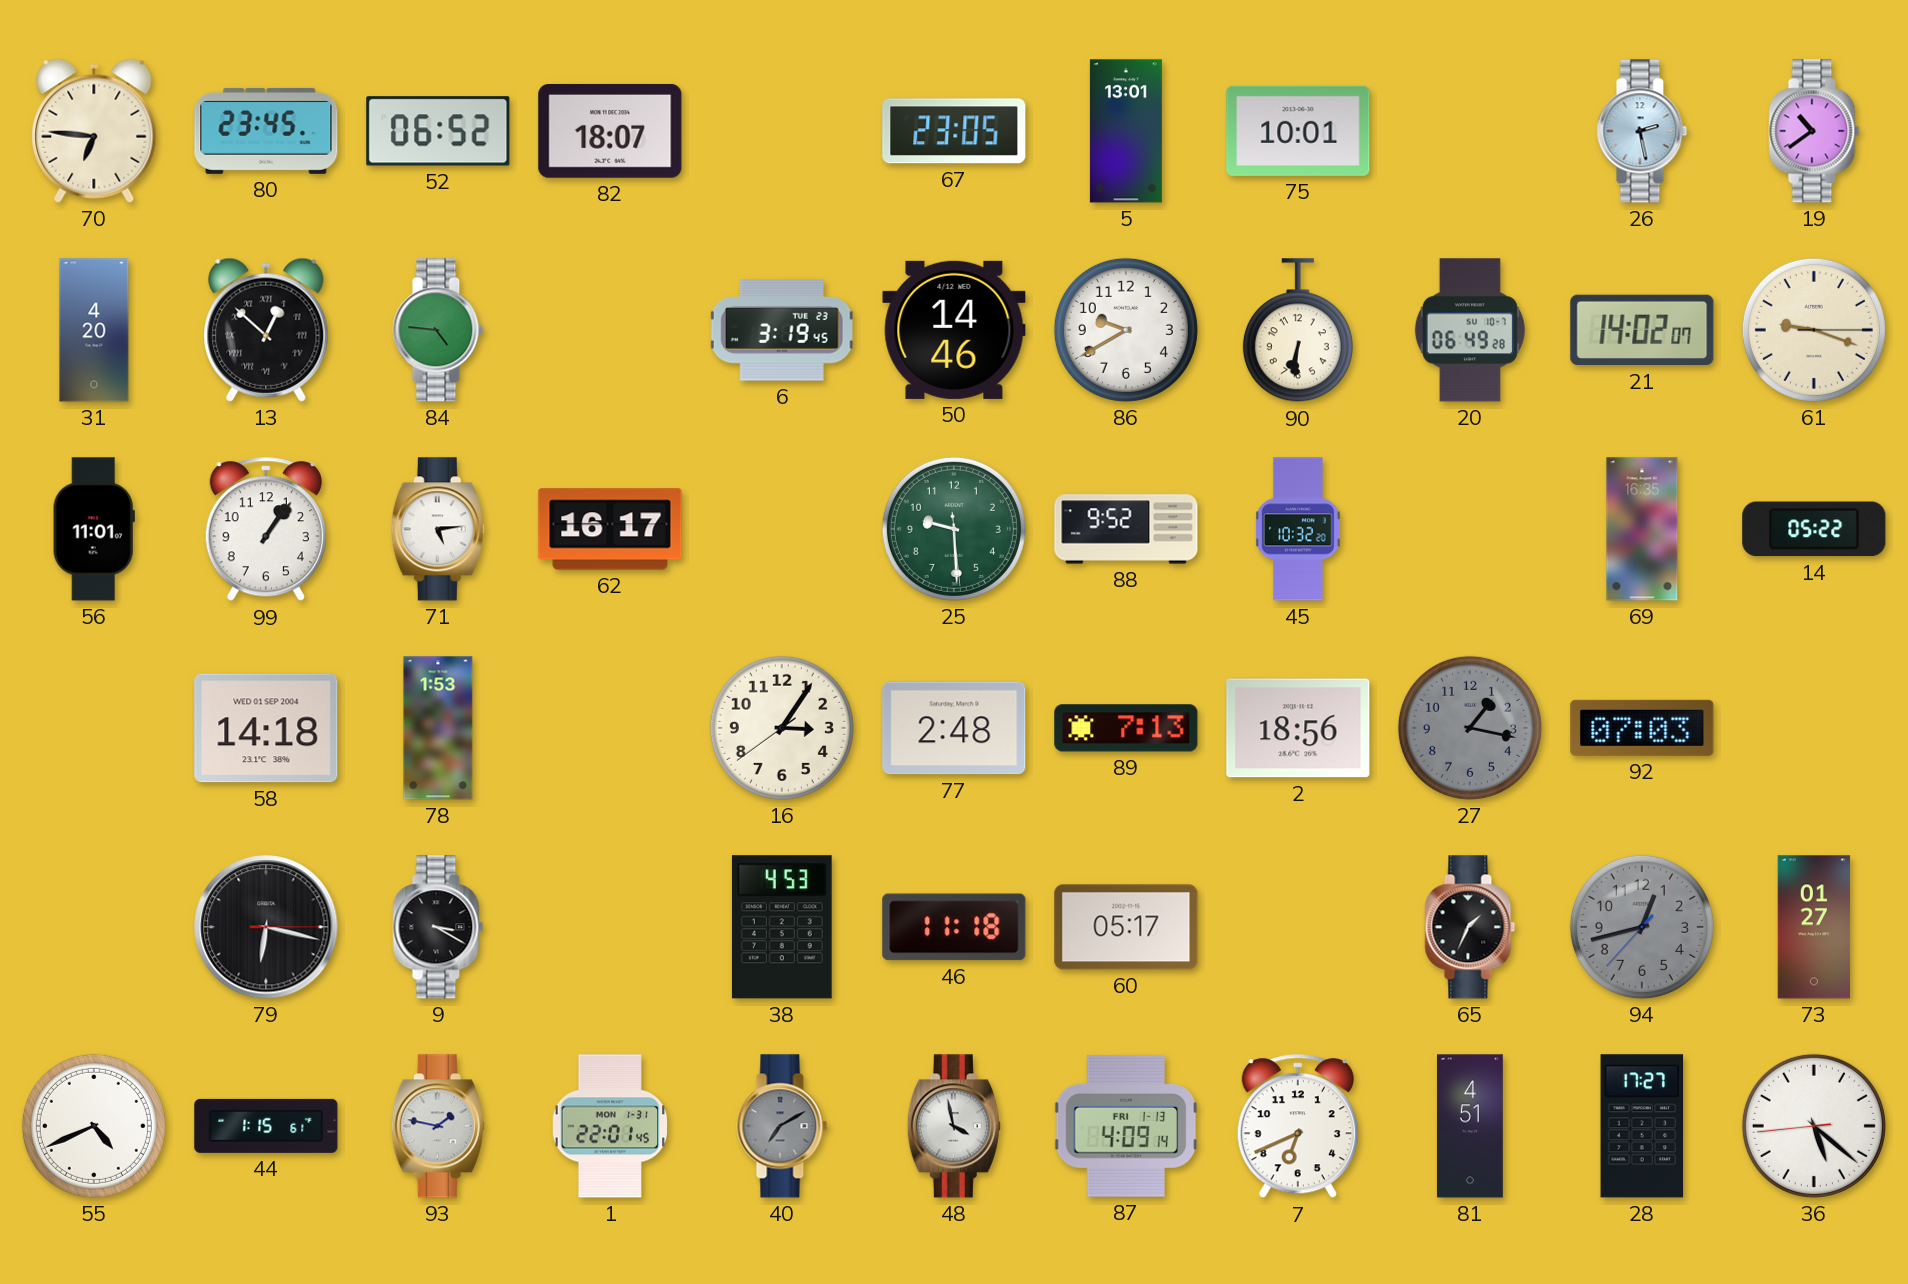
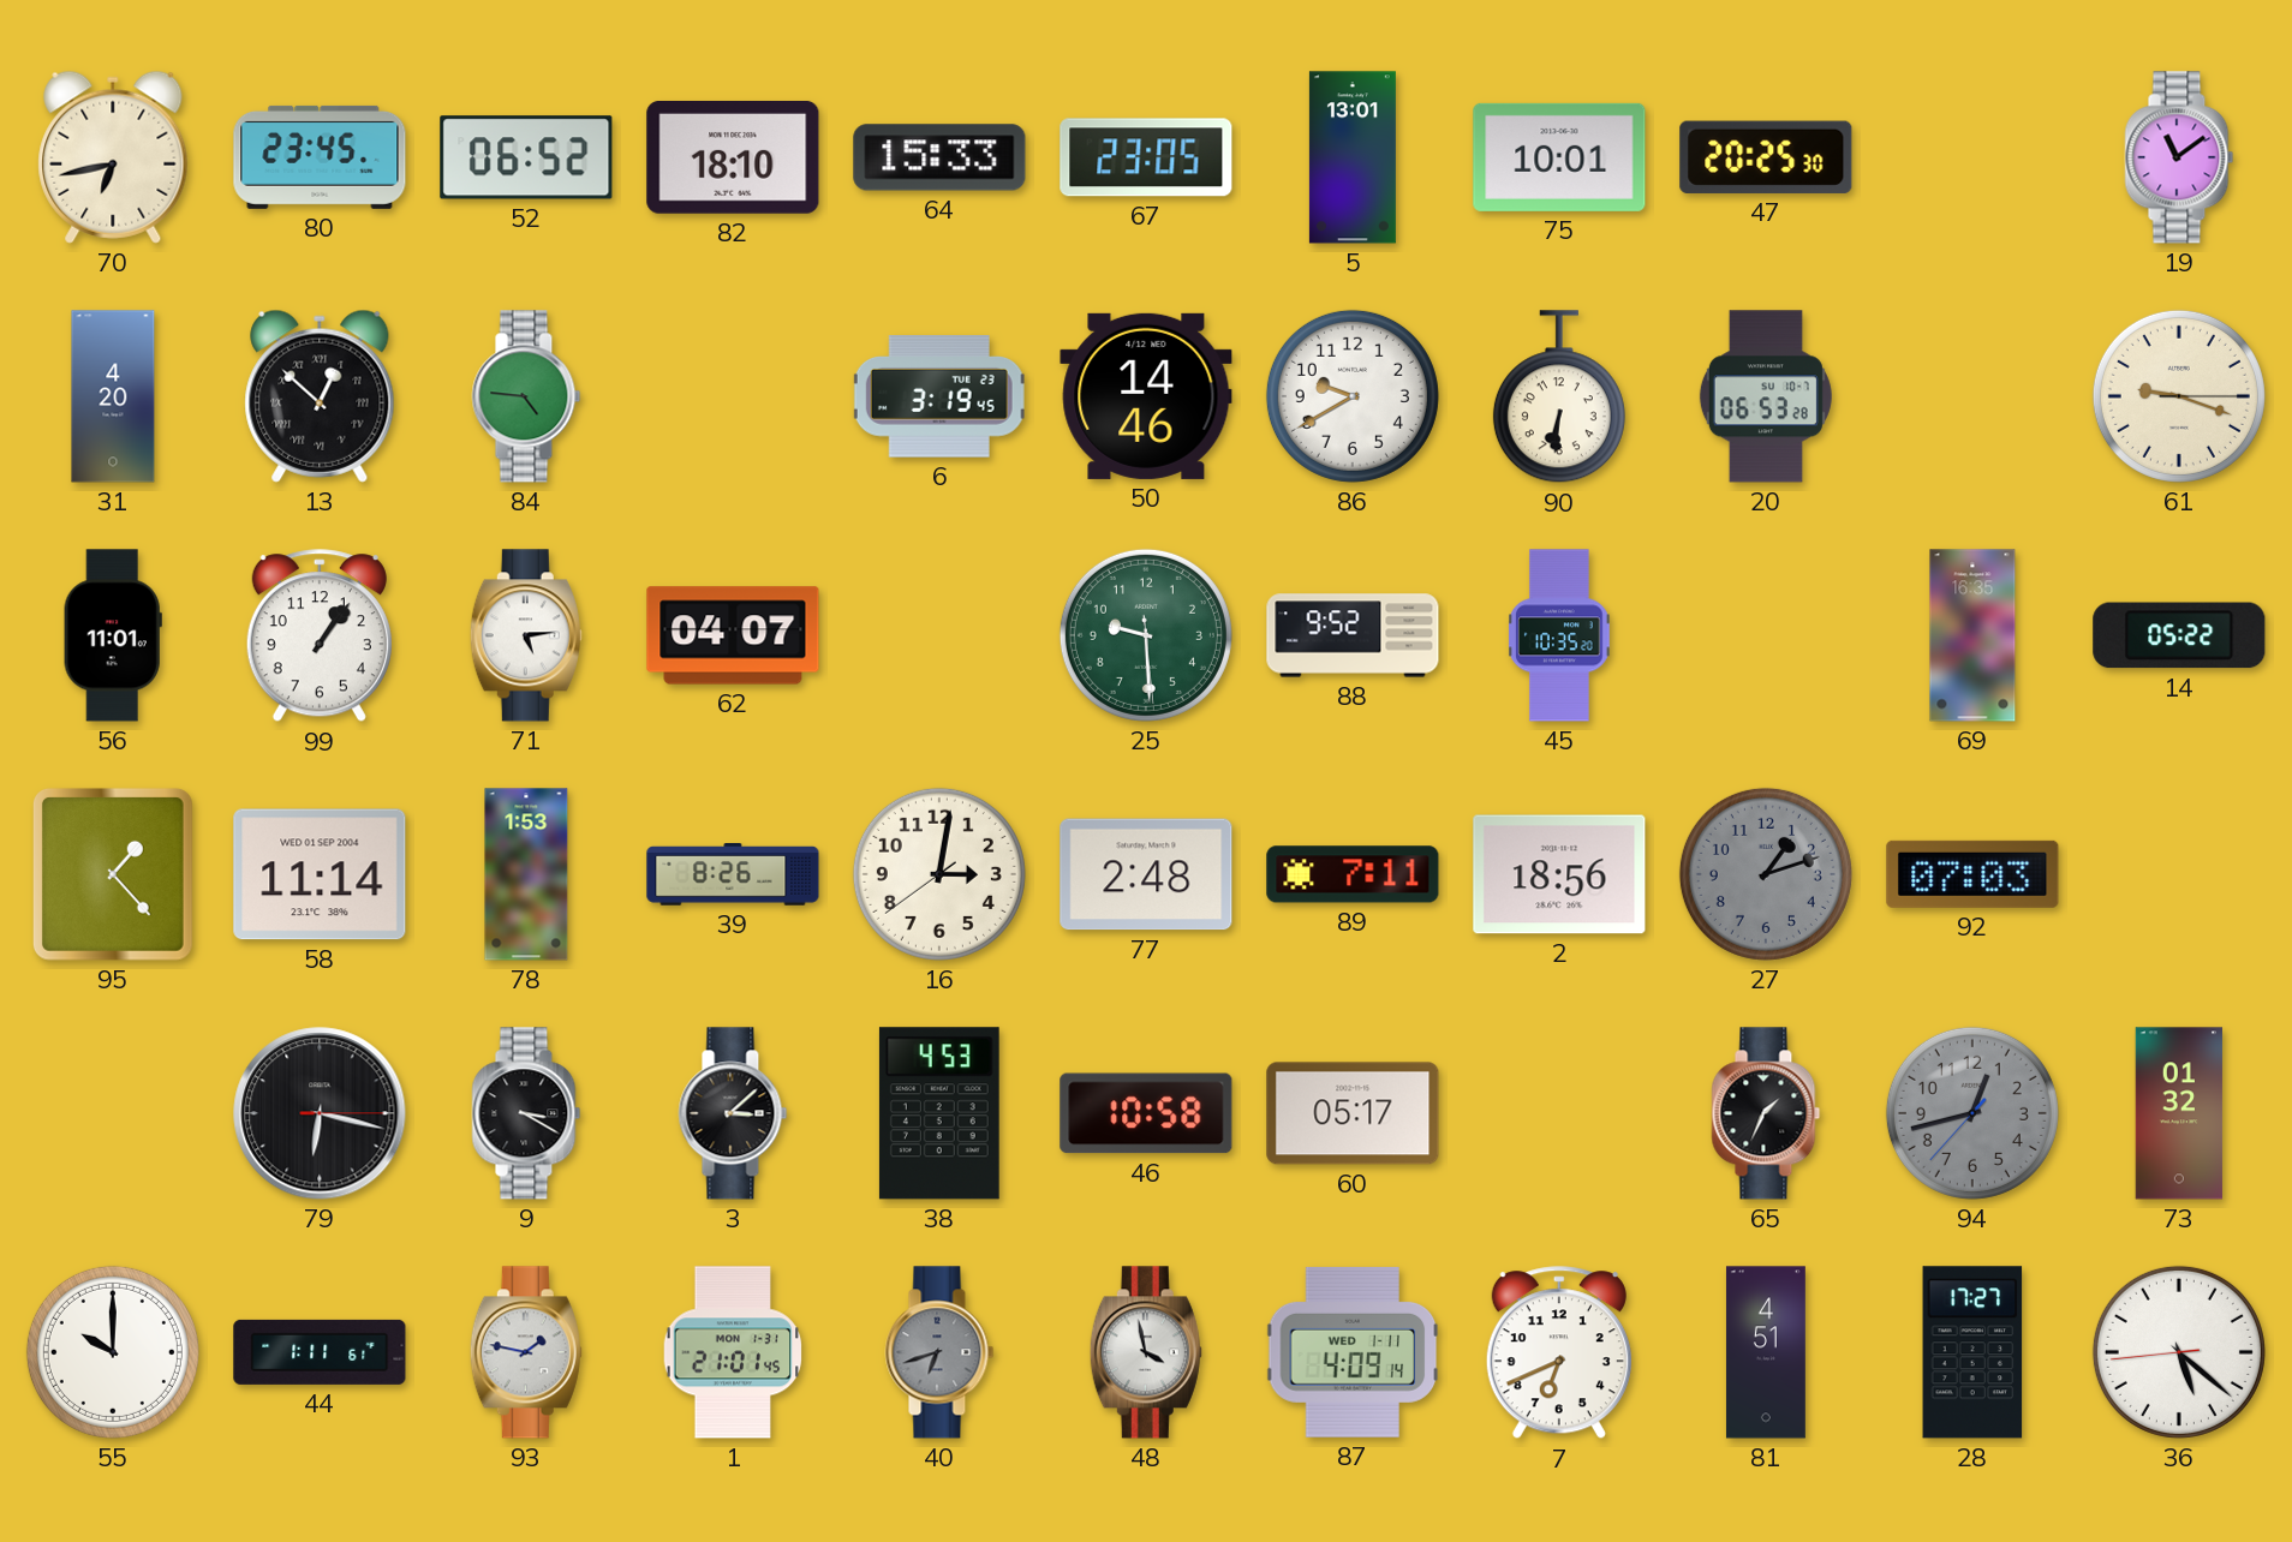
70: 6:46 -> 6:43
82: 18:07 -> 18:10
64: none -> 15:33
47: none -> 20:25
26: 2:28 -> none
19: 10:39 -> 11:09
20: 06:49 -> 06:53
21: 14:02 -> none
62: 16:17 -> 04:07
45: 10:32 -> 10:35
95: none -> 1:23
58: 14:18 -> 11:14
39: none -> 8:26
16: 3:05 -> 3:01
89: 7:13 -> 7:11
27: 1:17 -> 1:12
3: none -> 3:08
46: 11:18 -> 10:58
73: 01:27 -> 01:32
55: 4:41 -> 10:00
44: 1:15 -> 1:11
1: 22:01 -> 21:01
40: 7:10 -> 6:42
87 date: FRI 1-13 -> WED 1-11
